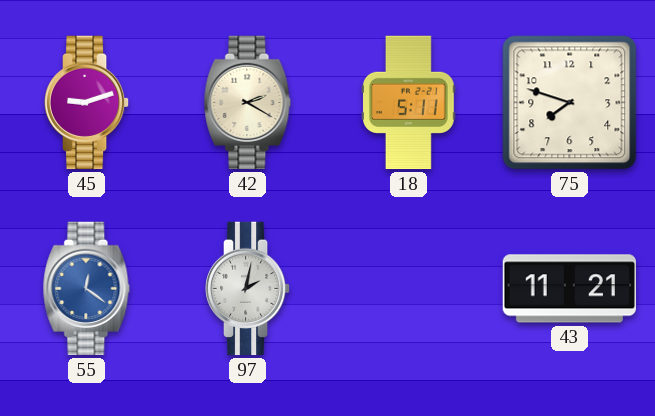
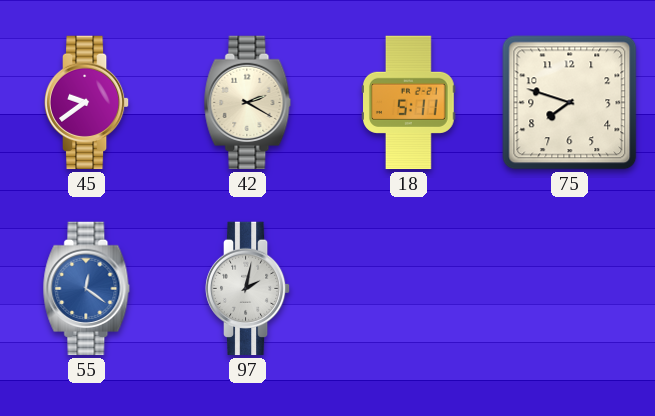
45: 9:12 -> 9:39
43: 11:21 -> none
